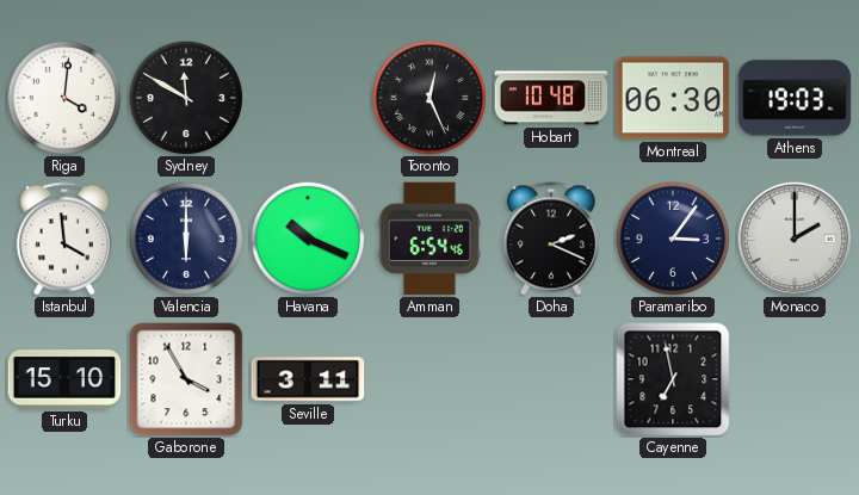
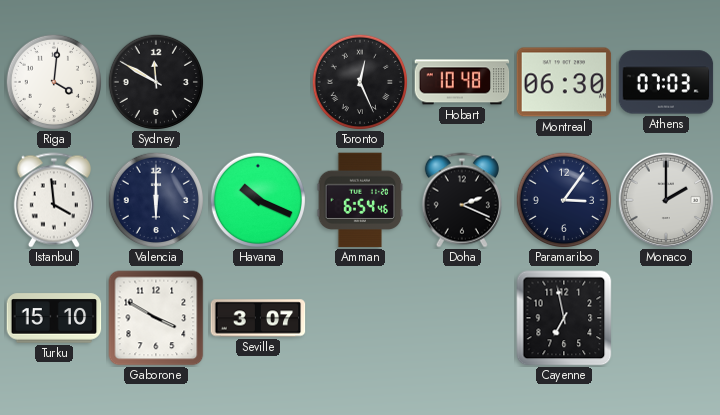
Athens: 19:03 -> 07:03
Gaborone: 3:55 -> 3:50
Seville: 3:11 -> 3:07
